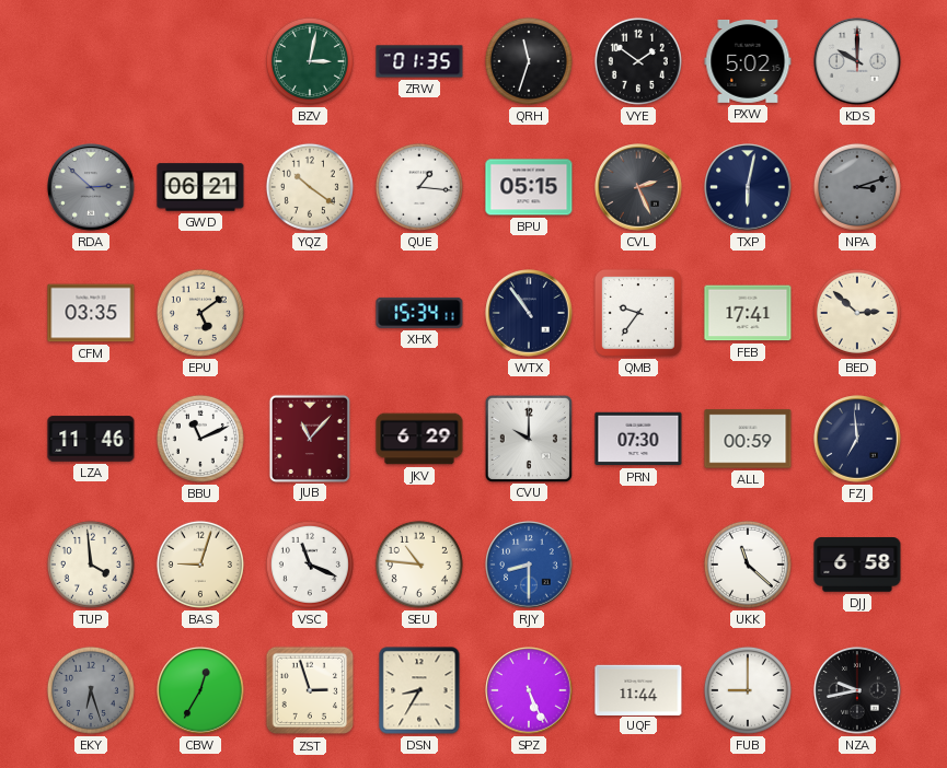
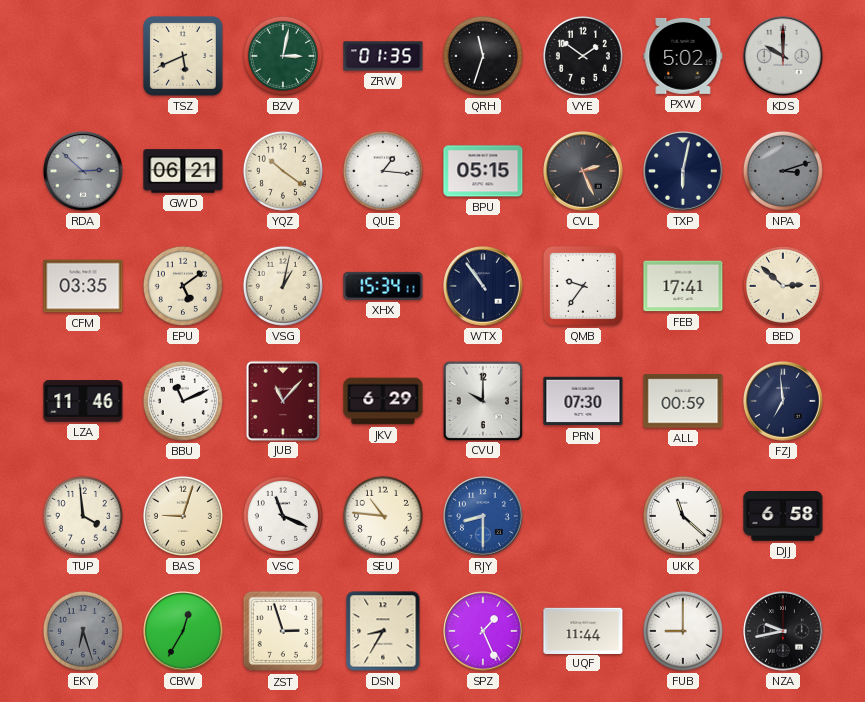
TSZ: none -> 5:41
VSG: none -> 1:02
SPZ: 5:26 -> 1:26
